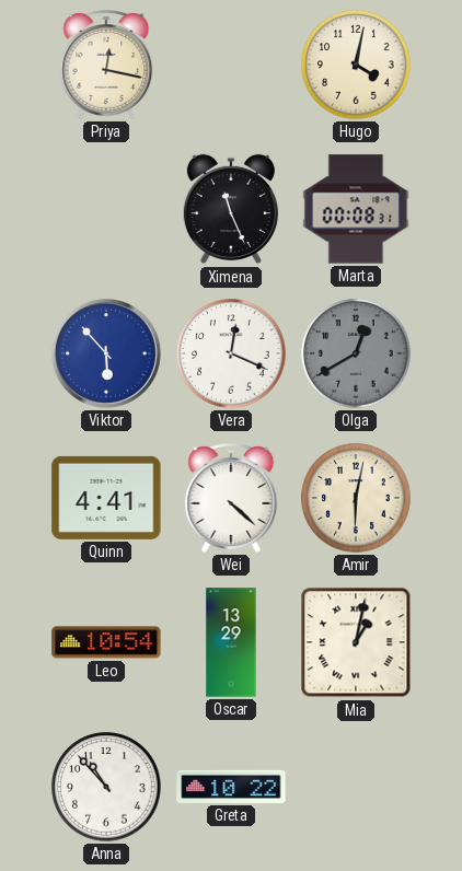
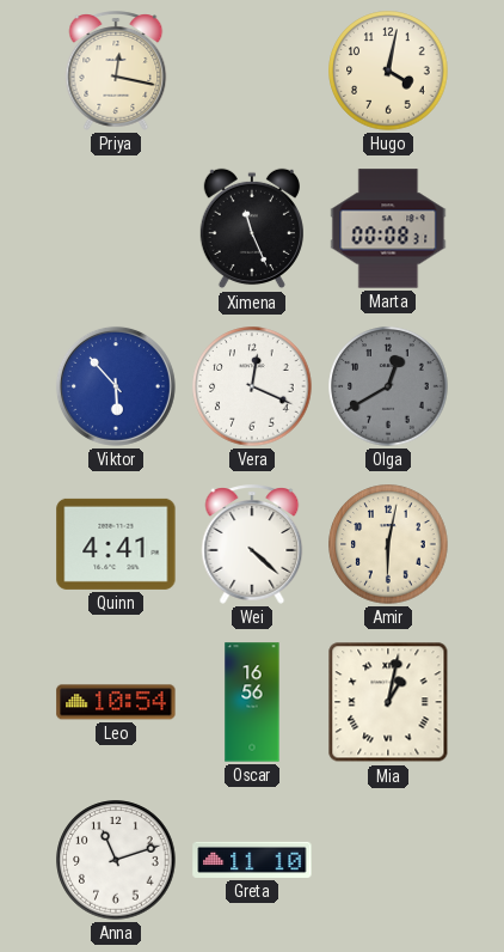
Oscar: 13:29 -> 16:56
Anna: 10:53 -> 11:12
Greta: 10:22 -> 11:10
